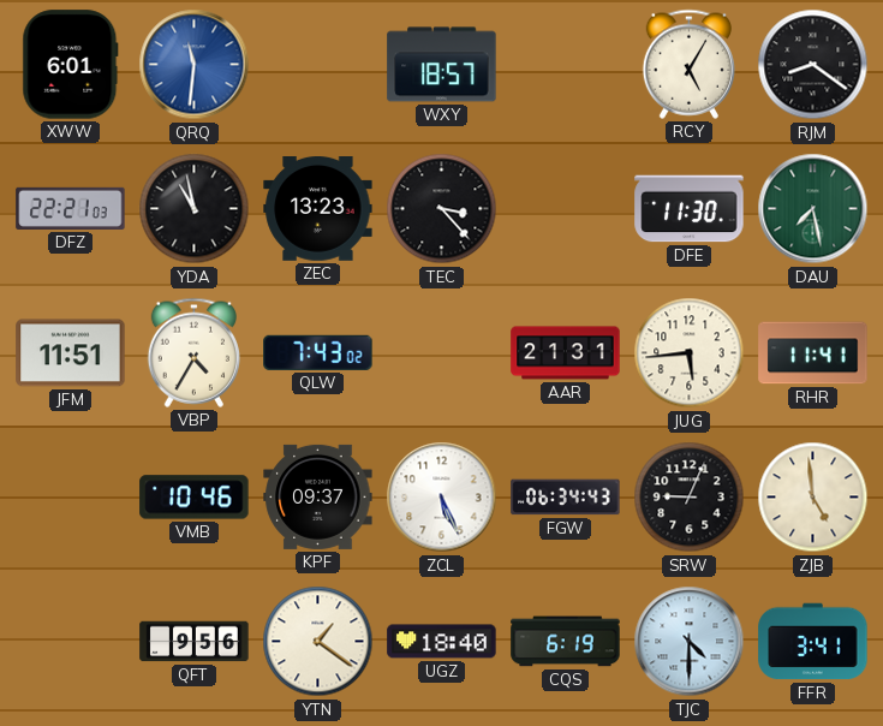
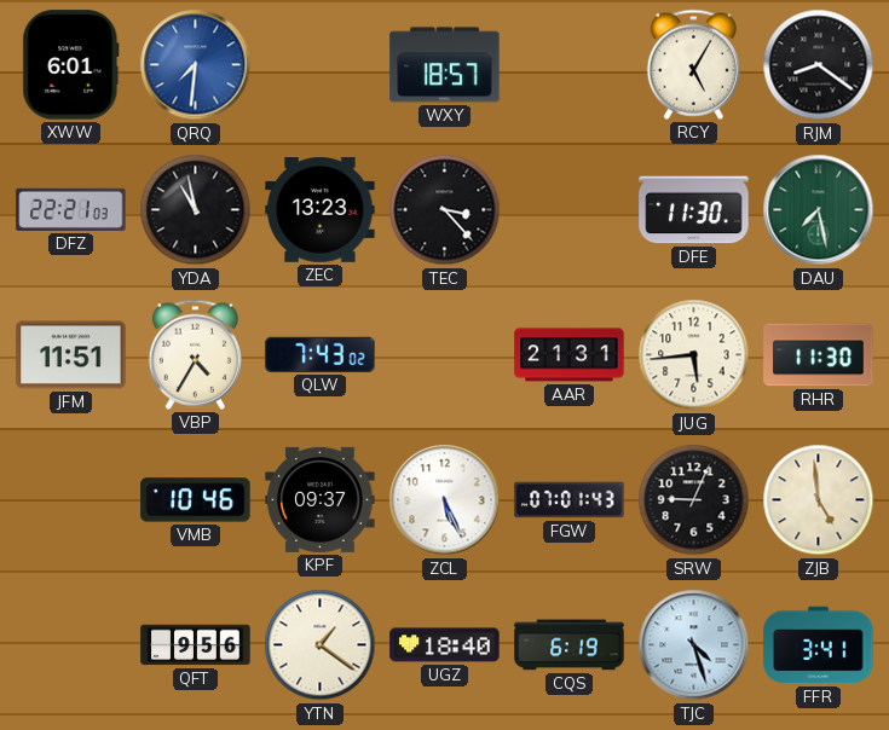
QRQ: 11:31 -> 7:31
RHR: 11:41 -> 11:30
FGW: 06:34 -> 07:01
TJC: 4:30 -> 4:27
